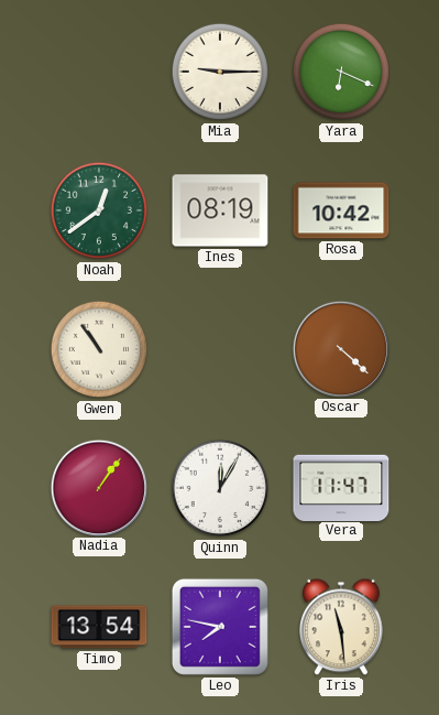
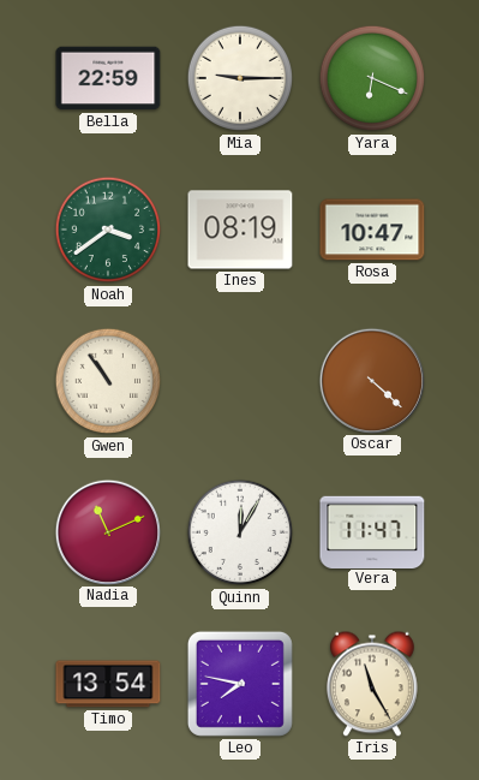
Bella: none -> 22:59
Noah: 12:39 -> 3:39
Rosa: 10:42 -> 10:47
Nadia: 1:06 -> 11:11
Iris: 11:29 -> 11:25
